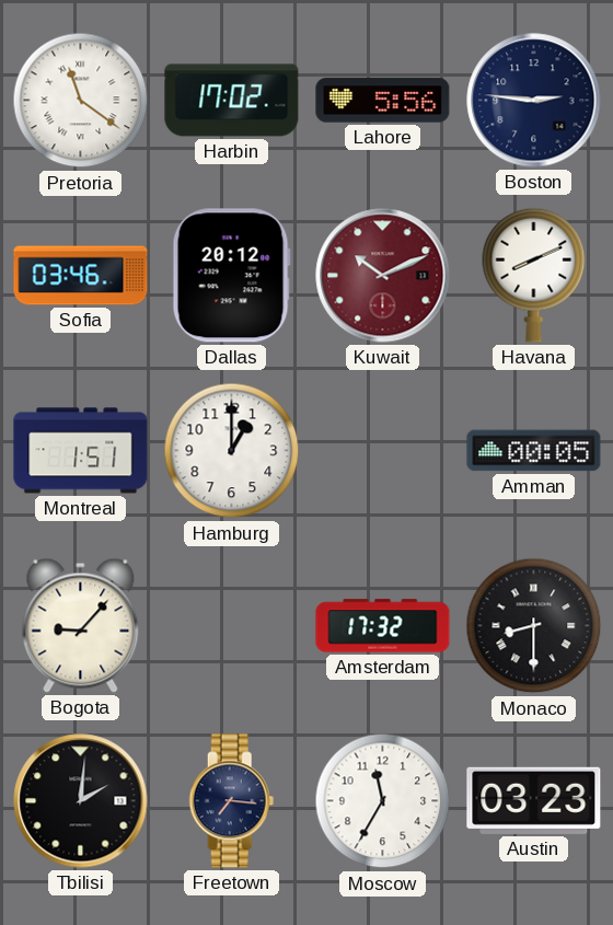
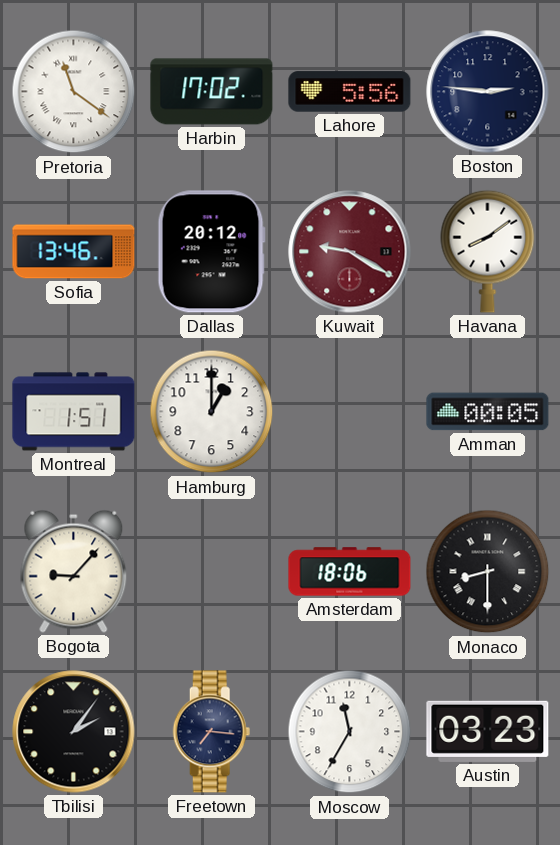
Sofia: 03:46 -> 13:46
Kuwait: 10:11 -> 9:20
Havana: 8:11 -> 8:09
Amsterdam: 17:32 -> 18:06
Tbilisi: 2:01 -> 2:06
